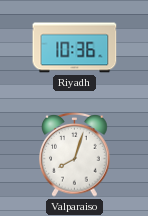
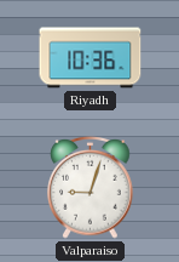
Valparaiso: 8:03 -> 9:03
